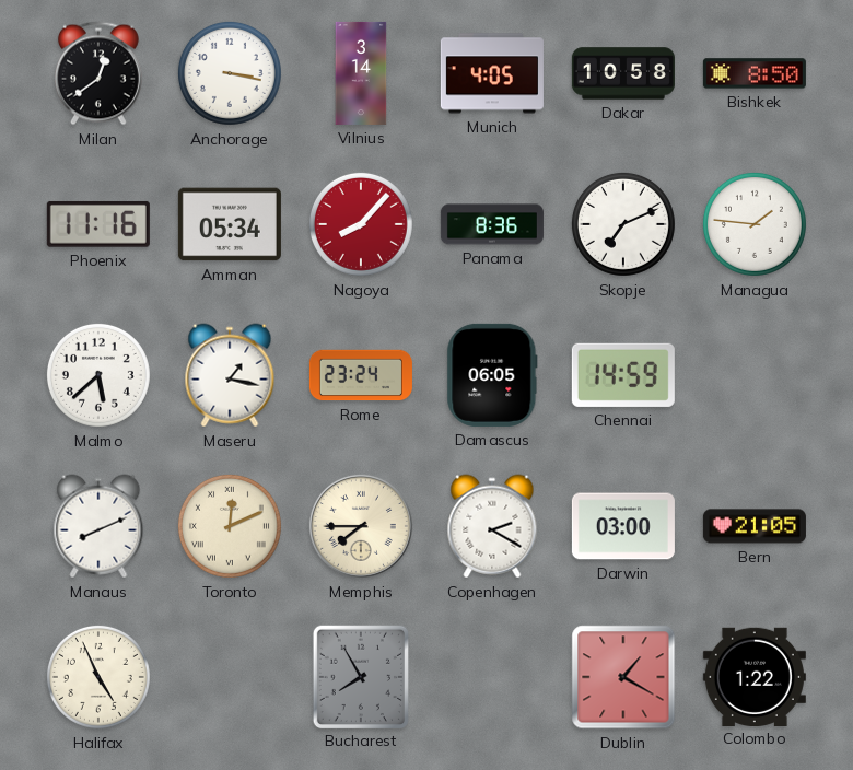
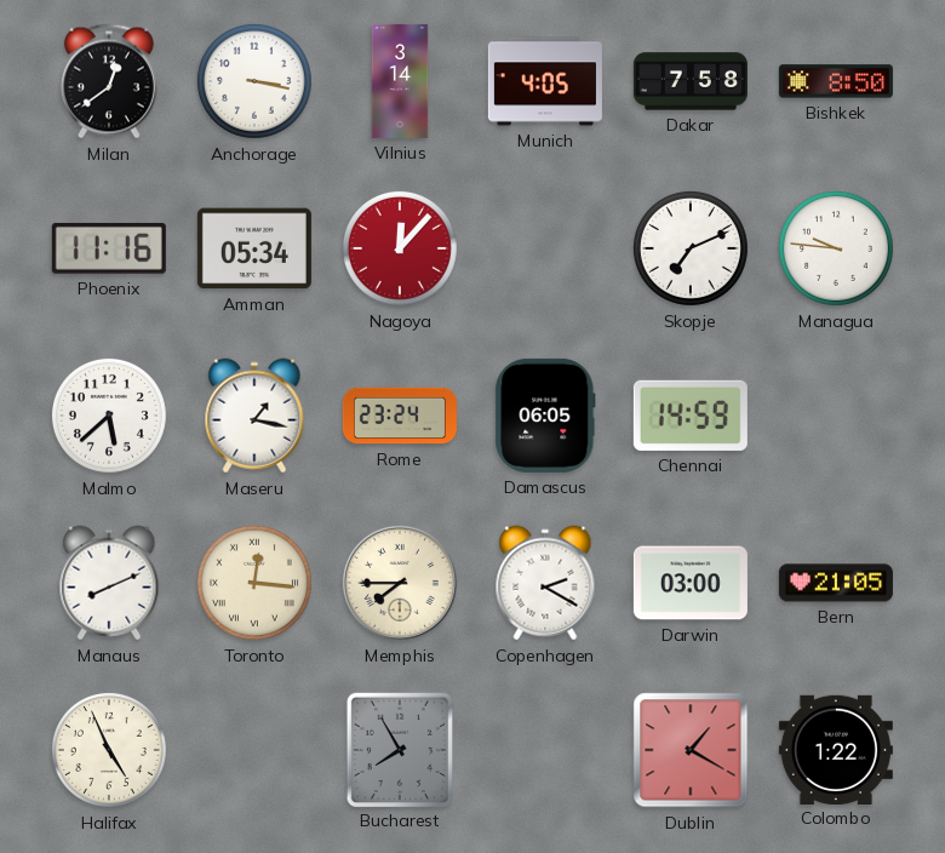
Dakar: 10:58 -> 7:58
Nagoya: 8:07 -> 12:07
Panama: 8:36 -> none
Managua: 1:46 -> 9:46
Toronto: 12:11 -> 12:16
